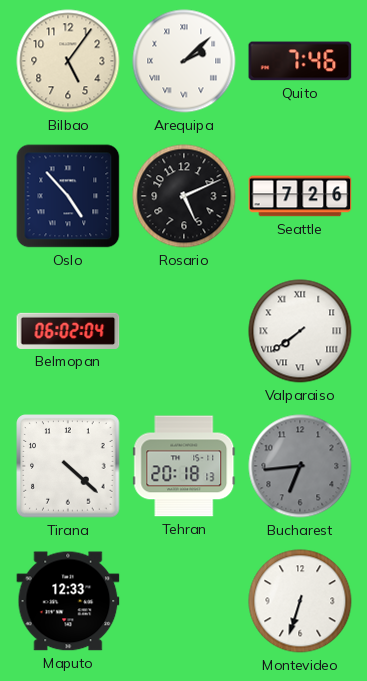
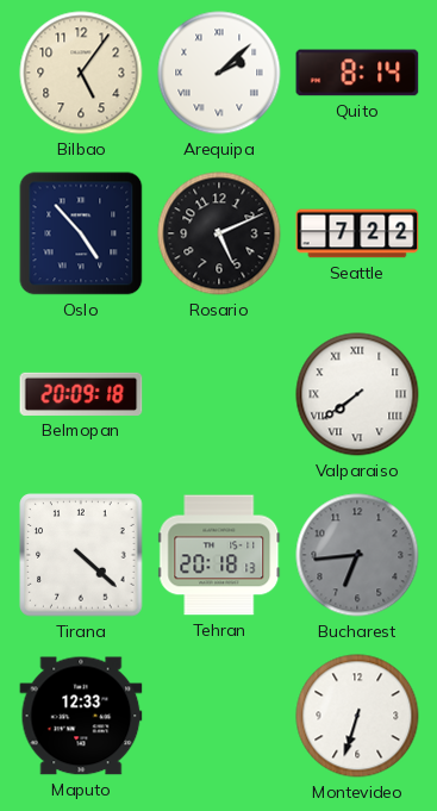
Quito: 7:46 -> 8:14
Seattle: 7:26 -> 7:22
Belmopan: 06:02 -> 20:09
